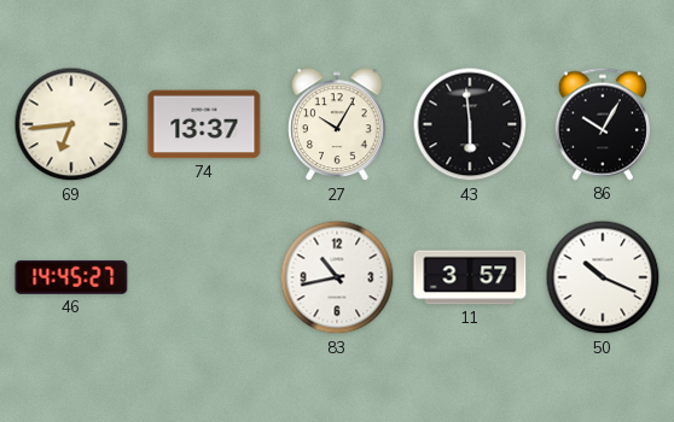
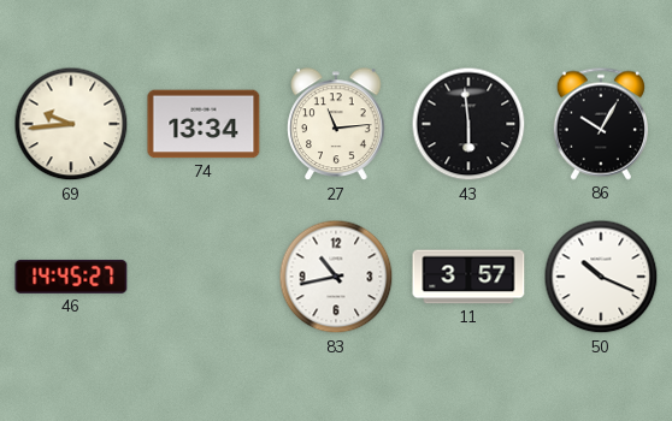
69: 6:44 -> 9:44
74: 13:37 -> 13:34
27: 10:05 -> 11:14
